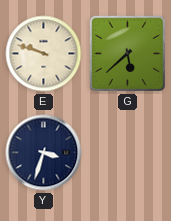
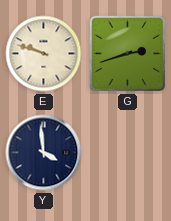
G: 5:38 -> 2:42
Y: 3:33 -> 3:59
